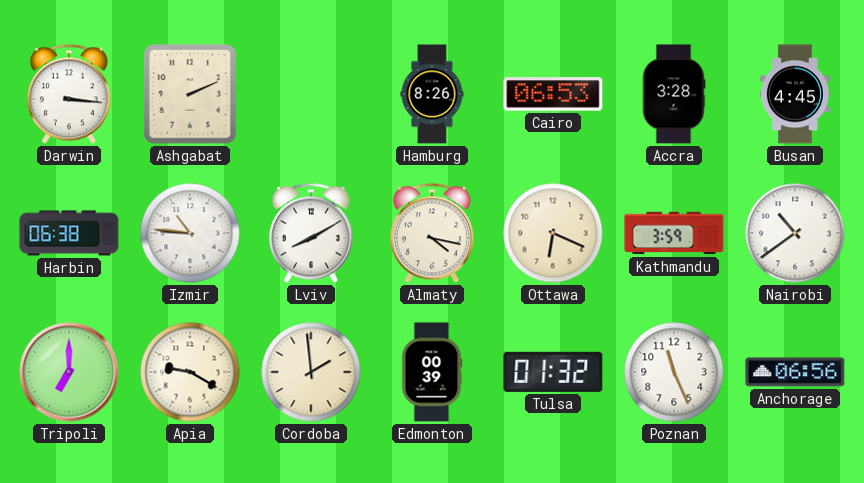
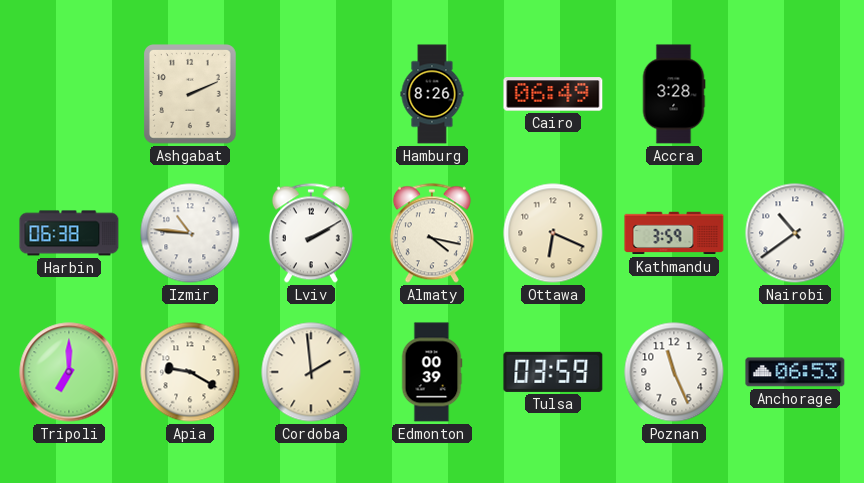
Darwin: 3:16 -> none
Cairo: 06:53 -> 06:49
Busan: 4:45 -> none
Lviv: 8:10 -> 2:10
Tulsa: 01:32 -> 03:59
Anchorage: 06:56 -> 06:53
